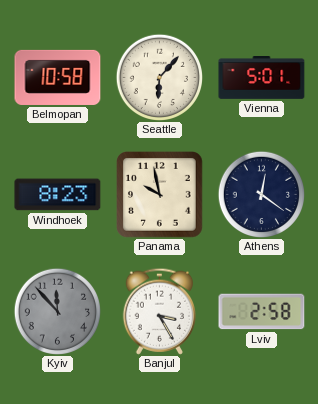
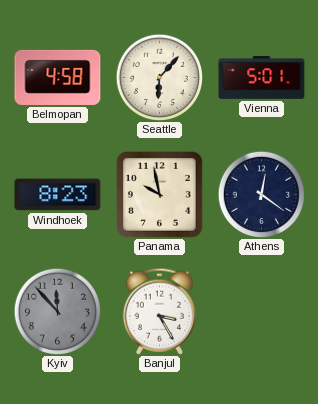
Belmopan: 10:58 -> 4:58
Lviv: 2:58 -> none
